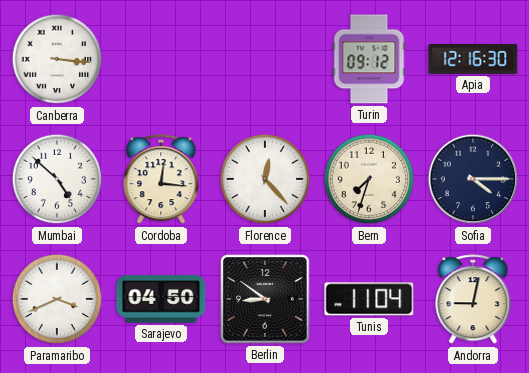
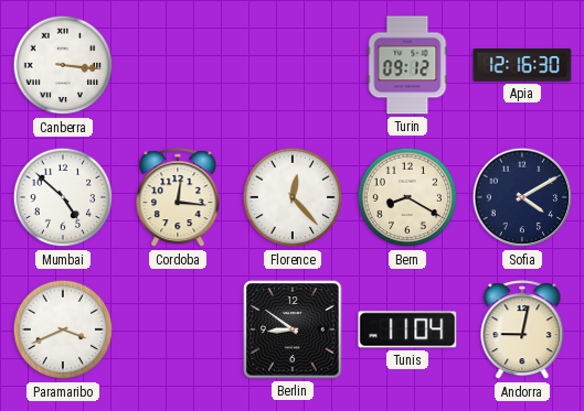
Bern: 7:33 -> 8:20
Sofia: 4:15 -> 4:10
Sarajevo: 04:50 -> none
